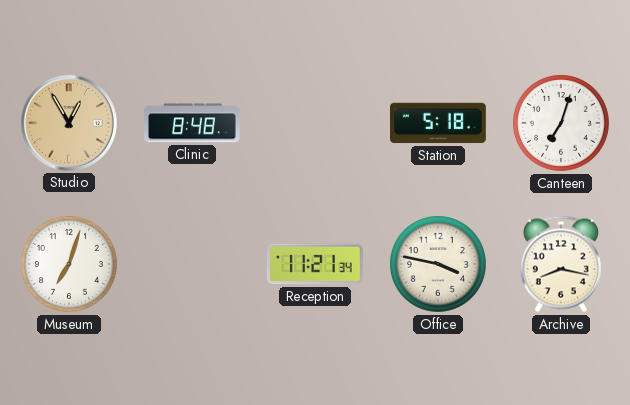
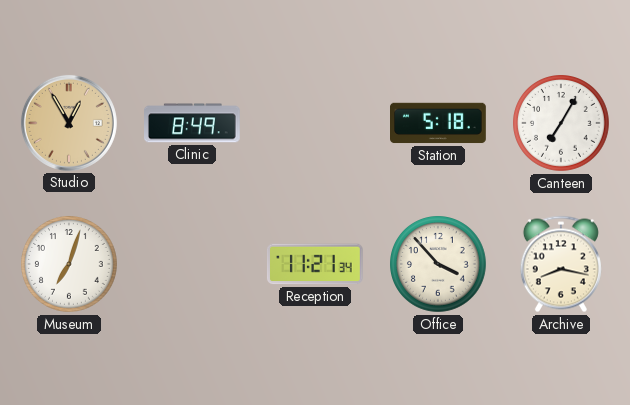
Clinic: 8:48 -> 8:49
Canteen: 7:03 -> 7:05
Office: 3:47 -> 3:53
